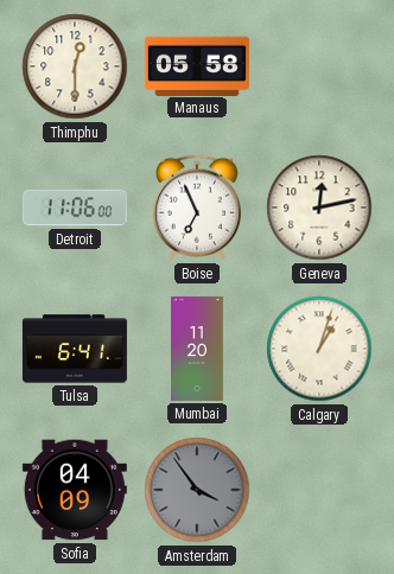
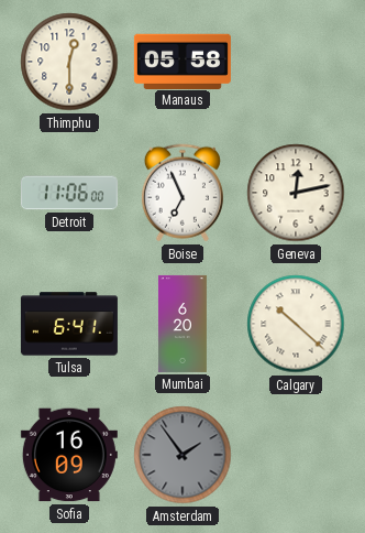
Mumbai: 11:20 -> 6:20
Calgary: 1:03 -> 10:22
Sofia: 04:09 -> 16:09
Amsterdam: 3:54 -> 1:54
